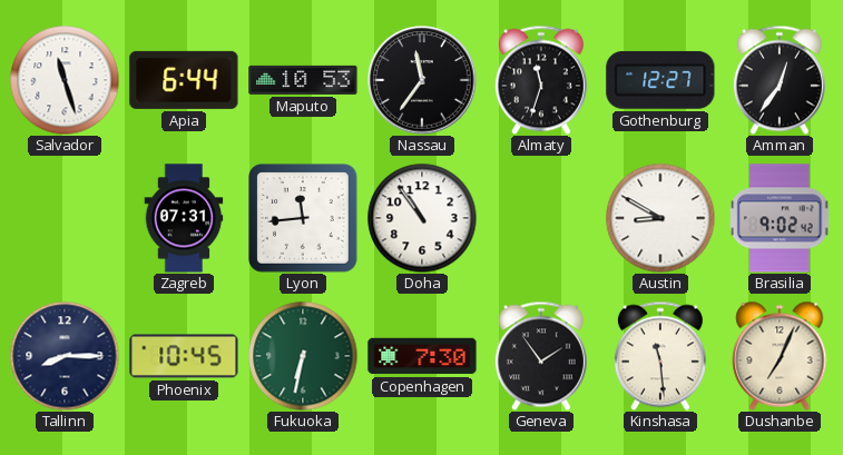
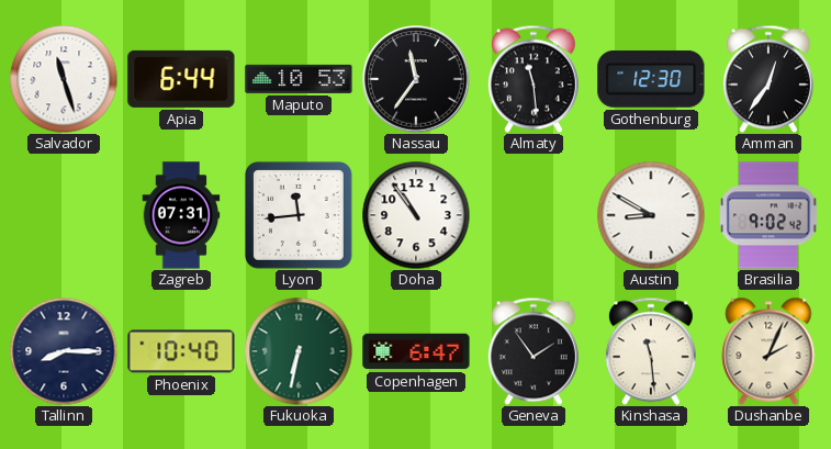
Almaty: 11:33 -> 11:29
Gothenburg: 12:27 -> 12:30
Phoenix: 10:45 -> 10:40
Copenhagen: 7:30 -> 6:47
Dushanbe: 7:04 -> 2:04
